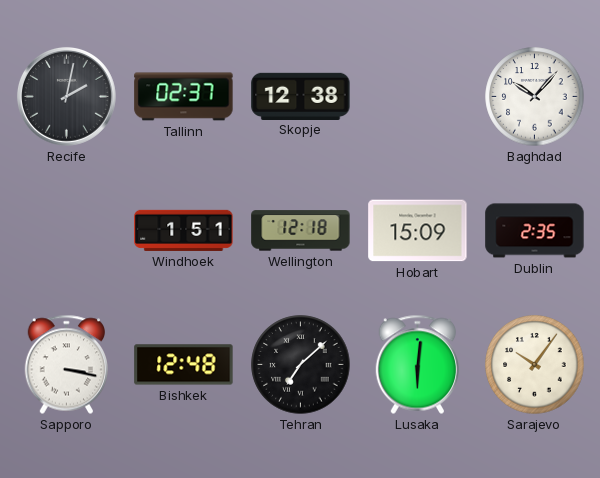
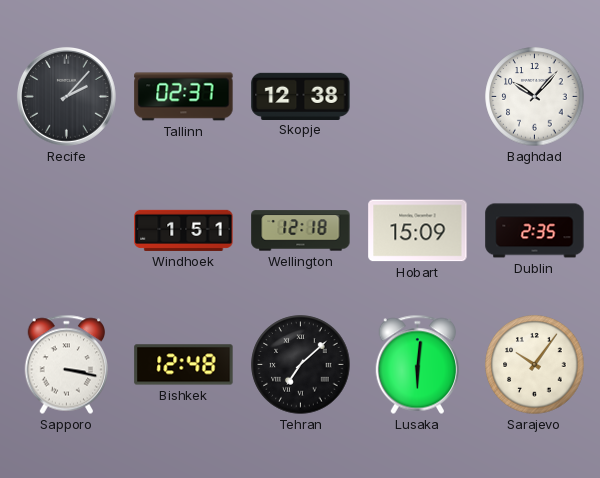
Recife: 2:02 -> 2:07
